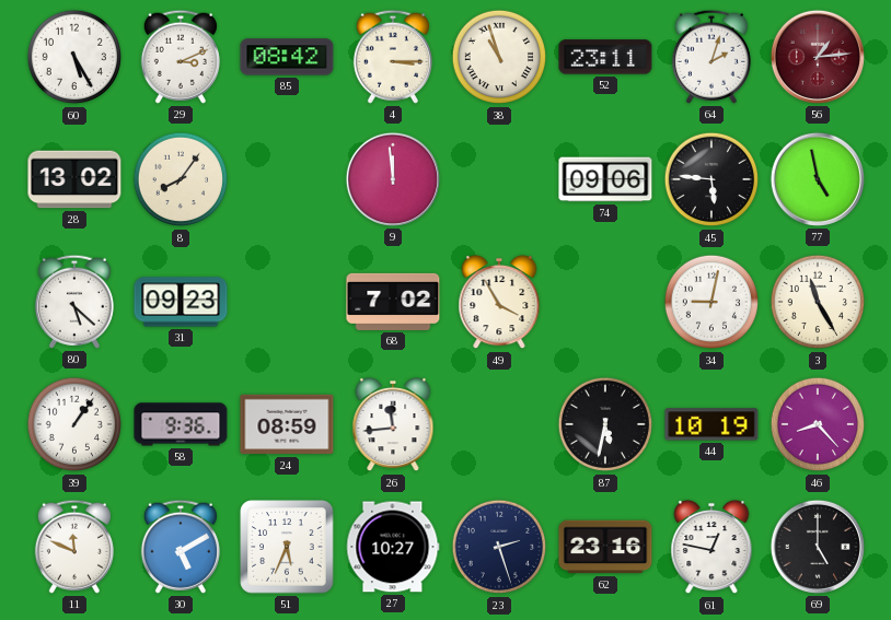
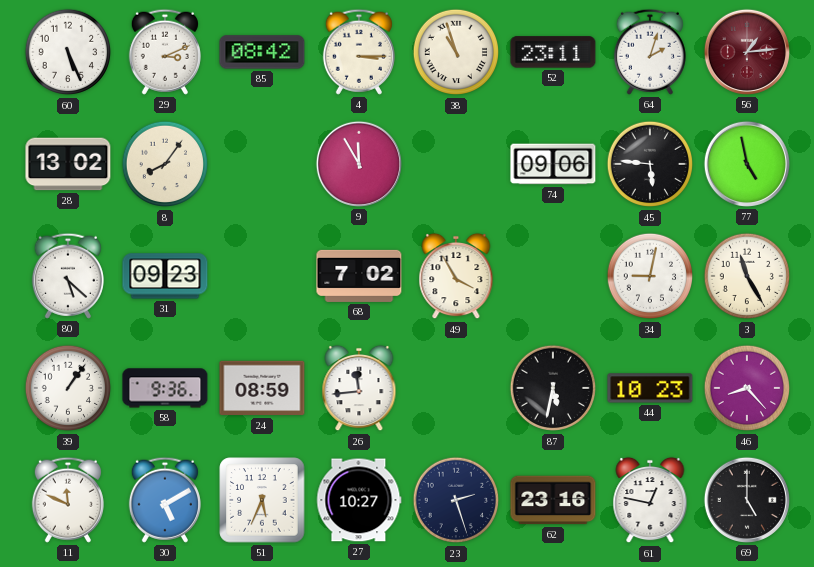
60: 5:25 -> 5:26
9: 11:59 -> 11:55
44: 10:19 -> 10:23
